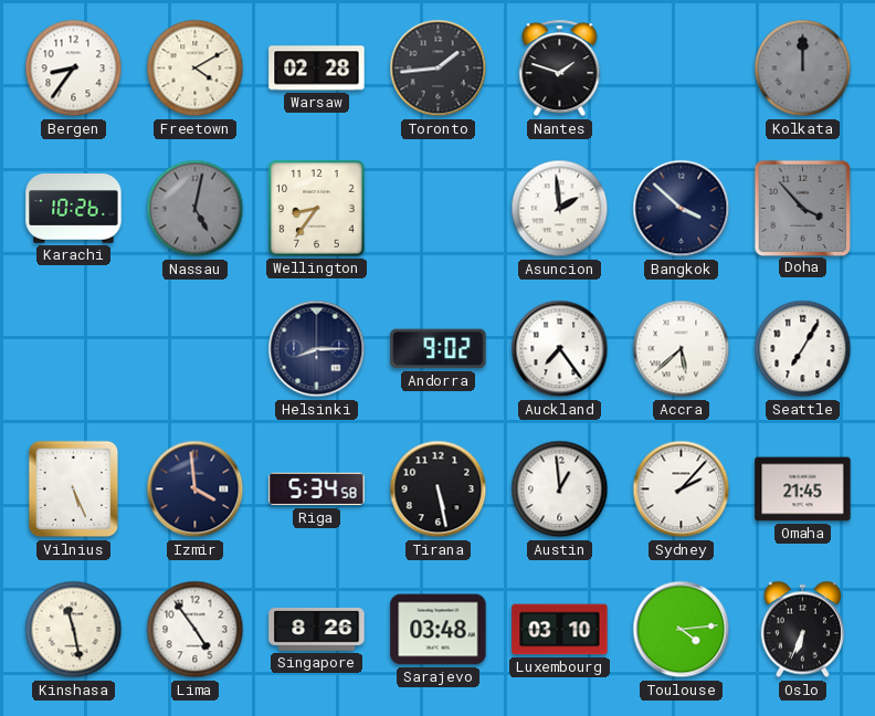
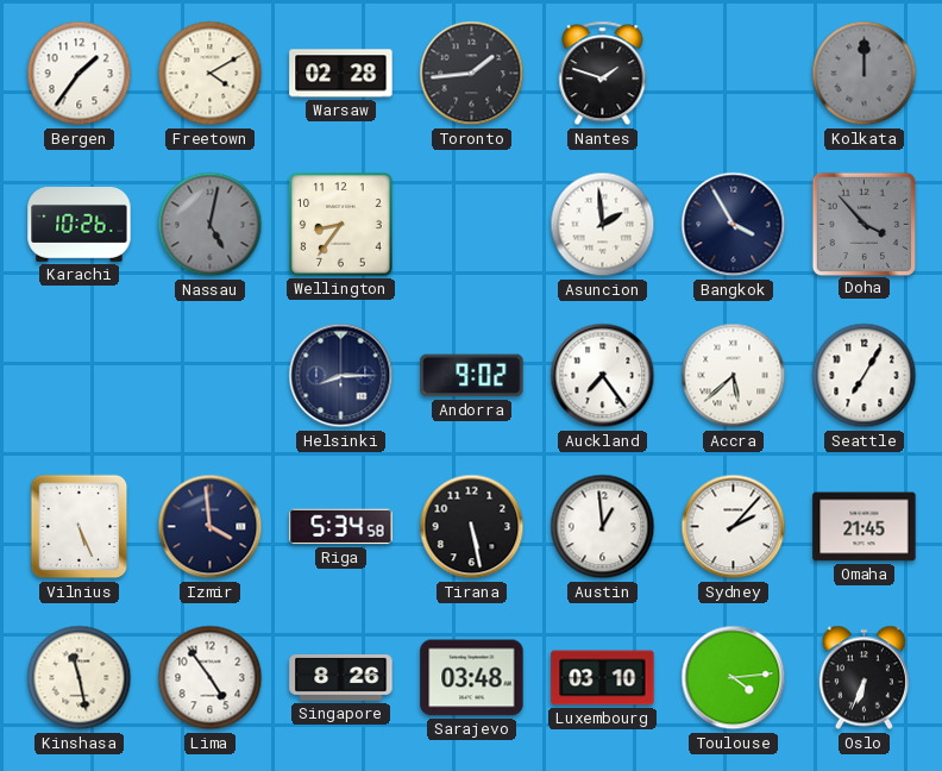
Bergen: 8:36 -> 1:36
Bangkok: 3:52 -> 3:55
